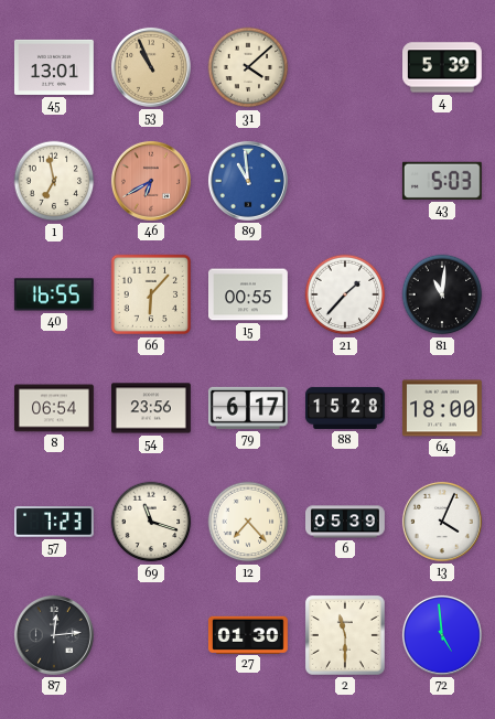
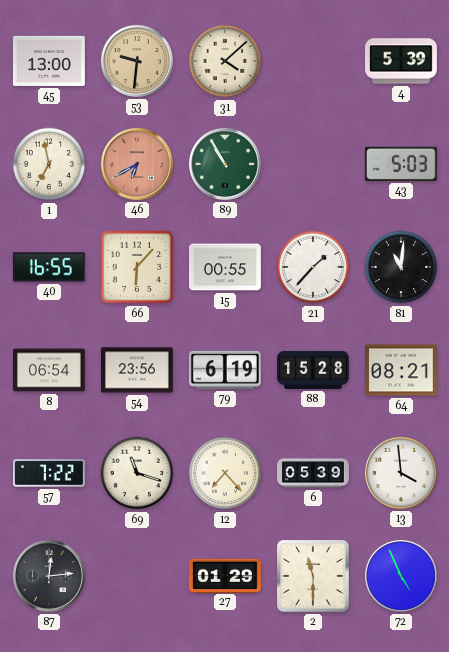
45: 13:01 -> 13:00
53: 10:56 -> 9:31
89: 10:59 -> 10:55
89 dial: blue -> green
79: 6:17 -> 6:19
64: 18:00 -> 08:21
57: 7:23 -> 7:22
13: 4:04 -> 3:59
27: 01:30 -> 01:29
72: 4:59 -> 4:56
